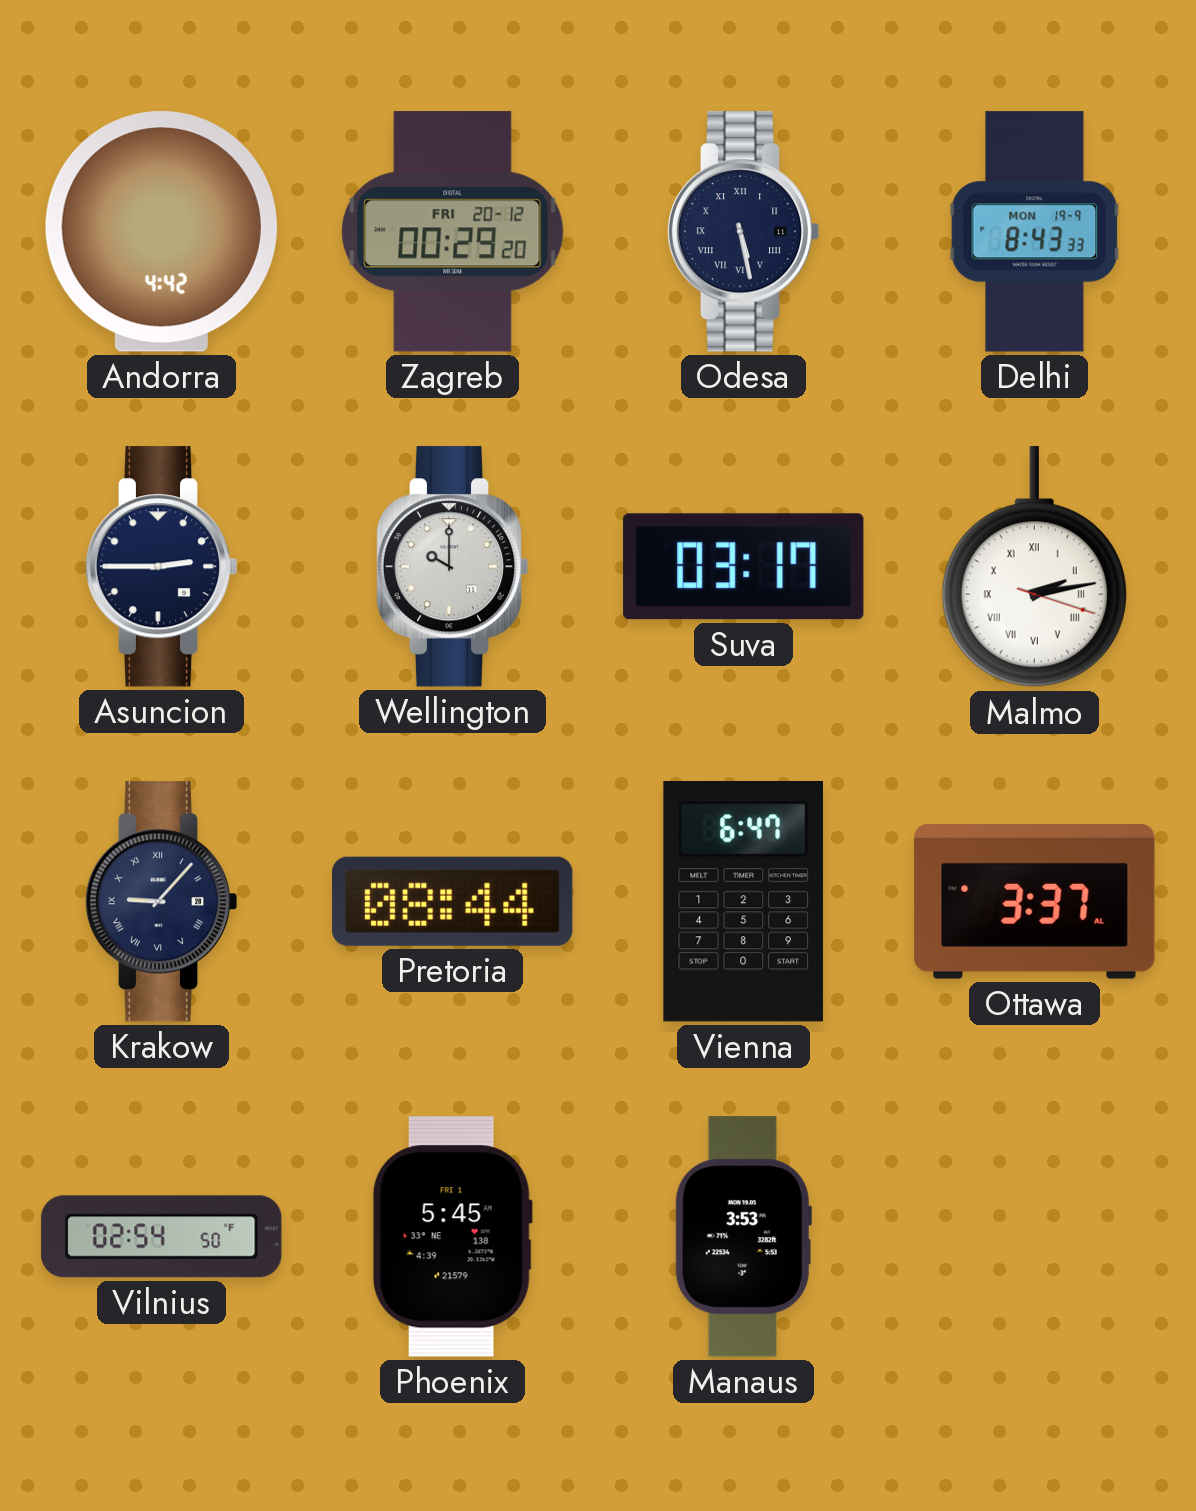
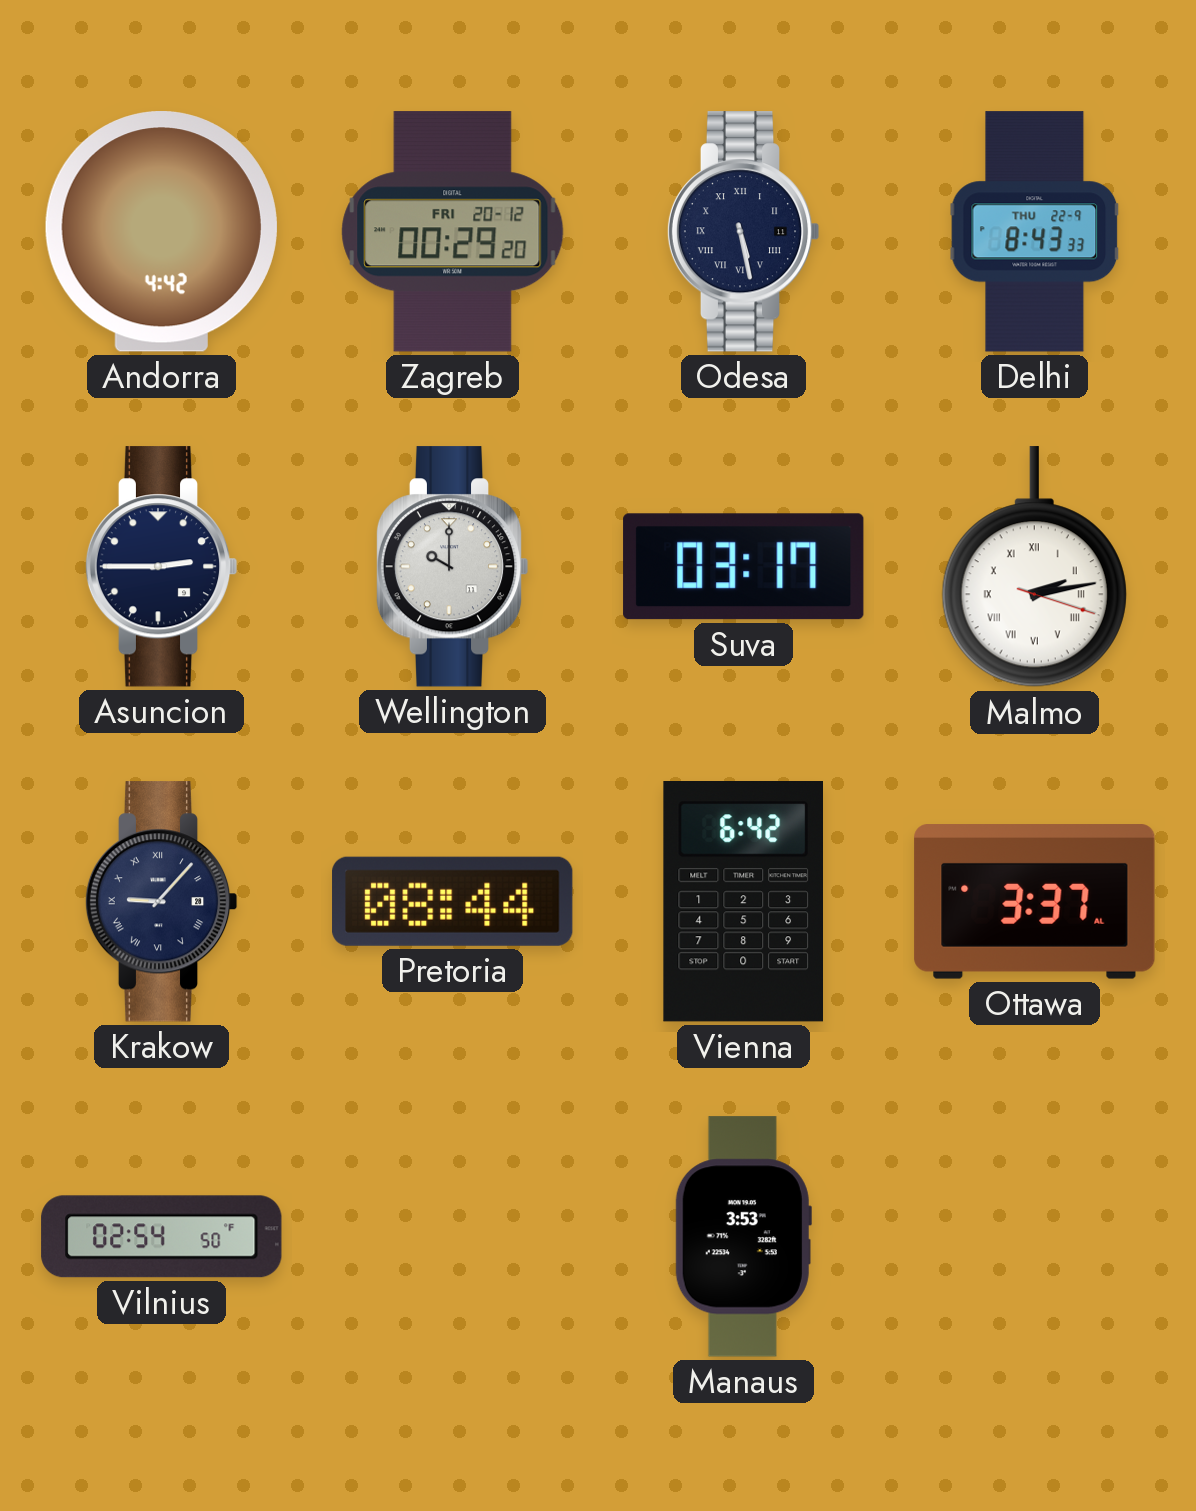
Delhi date: MON 19-9 -> THU 22-9
Vienna: 6:47 -> 6:42
Phoenix: 5:45 -> none
